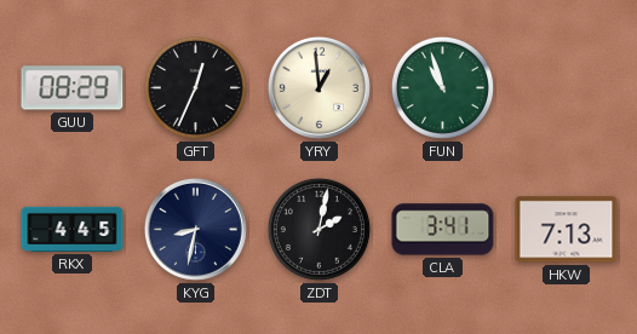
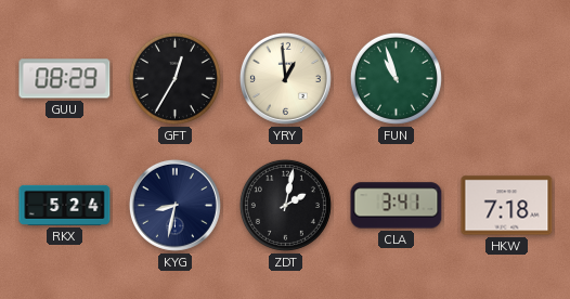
GFT: 12:34 -> 12:35
RKX: 4:45 -> 5:24
HKW: 7:13 -> 7:18
